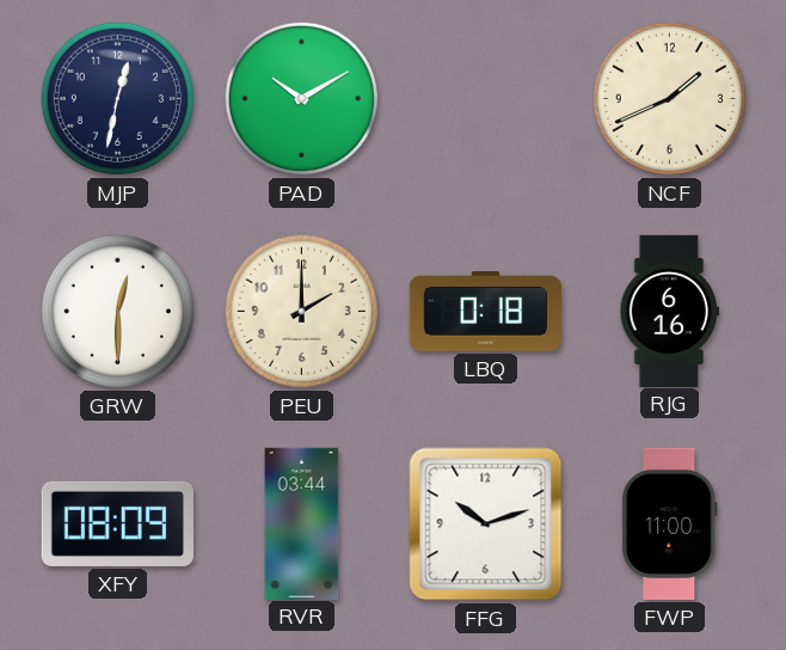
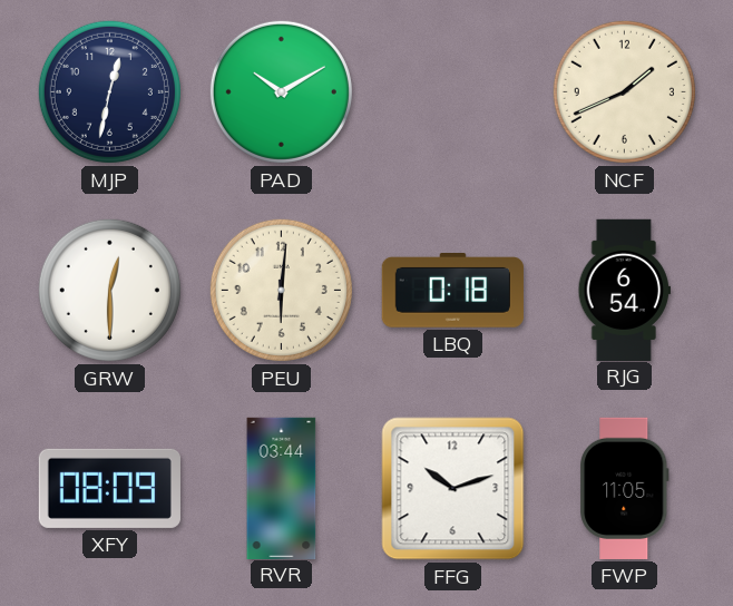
PEU: 2:00 -> 6:01
RJG: 6:16 -> 6:54
FWP: 11:00 -> 11:05
